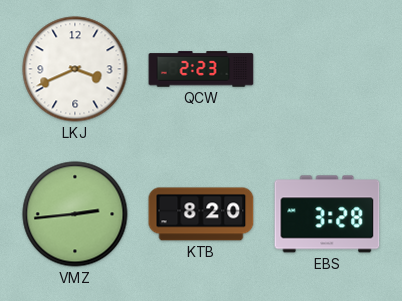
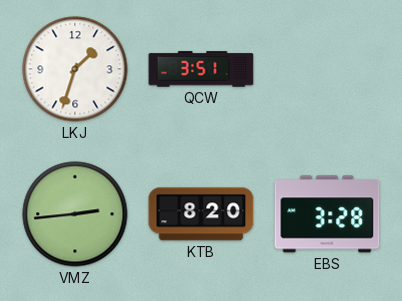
LKJ: 3:41 -> 1:33
QCW: 2:23 -> 3:51
